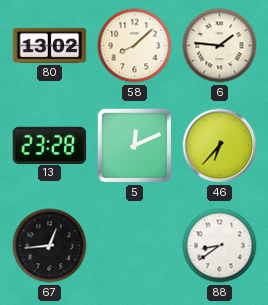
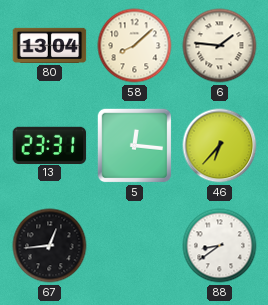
80: 13:02 -> 13:04
13: 23:28 -> 23:31
5: 12:11 -> 12:16
